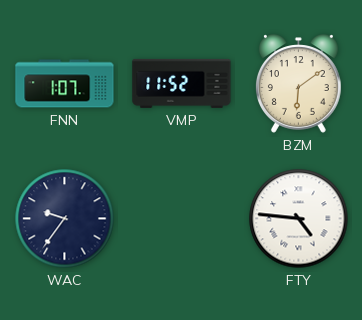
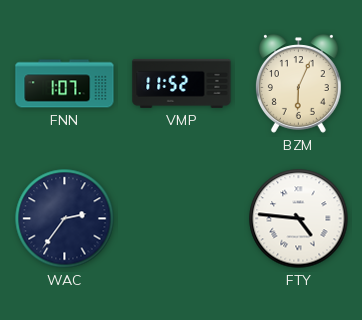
BZM: 6:09 -> 6:04
WAC: 9:36 -> 2:36
